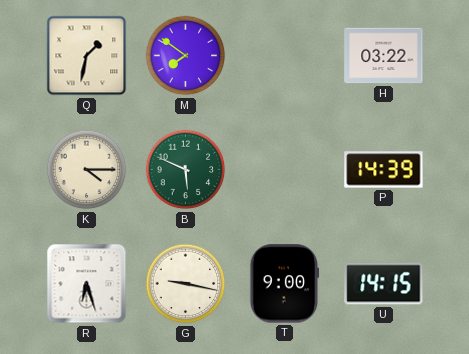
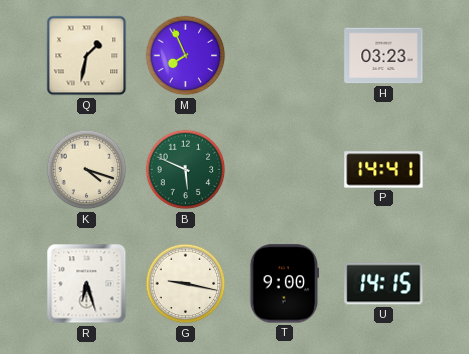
M: 7:51 -> 7:56
H: 03:22 -> 03:23
K: 4:15 -> 4:18
P: 14:39 -> 14:41
